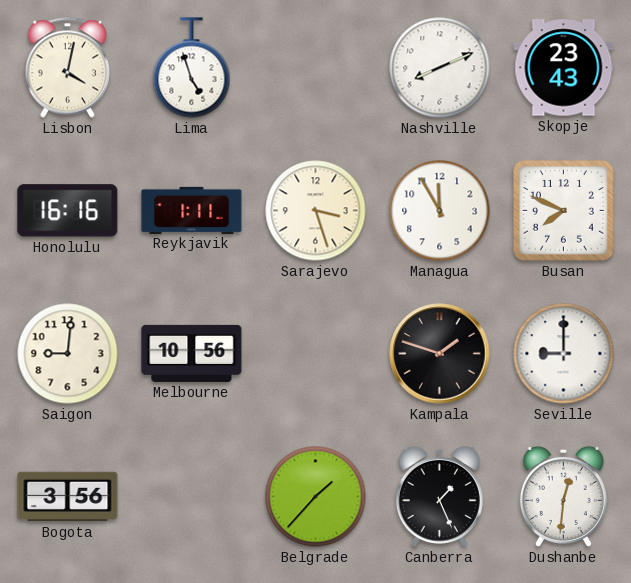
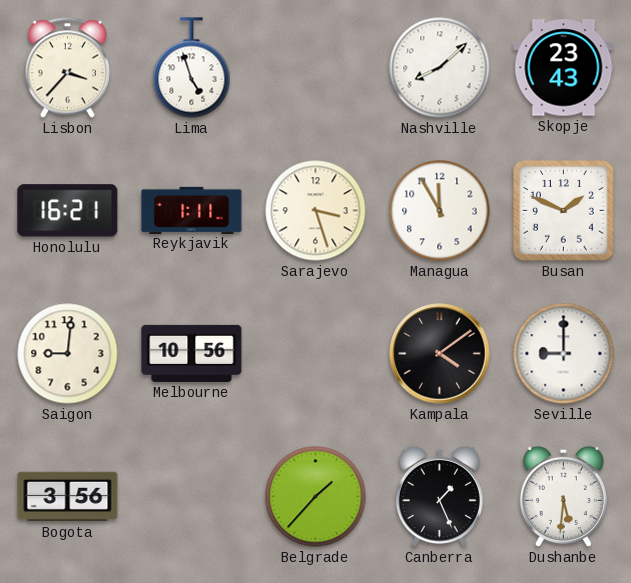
Lisbon: 4:02 -> 3:37
Nashville: 8:11 -> 8:08
Honolulu: 16:16 -> 16:21
Busan: 7:49 -> 1:49
Kampala: 1:48 -> 4:09
Dushanbe: 12:31 -> 5:31
